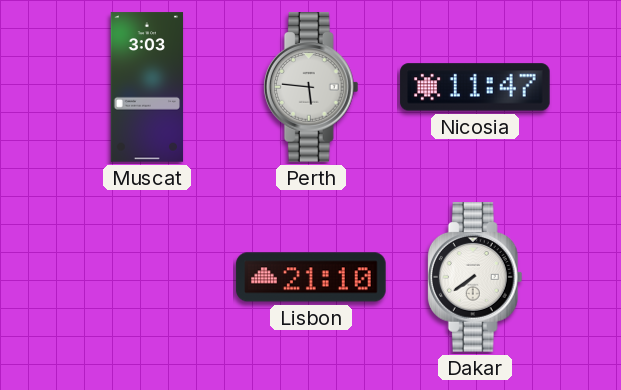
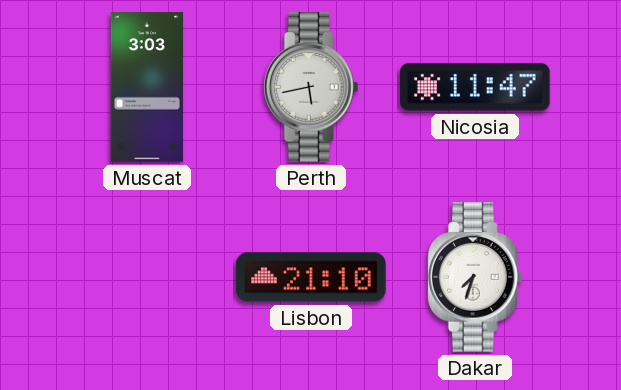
Perth: 5:46 -> 5:43
Dakar: 7:39 -> 7:33
